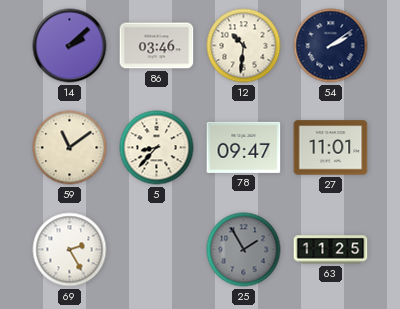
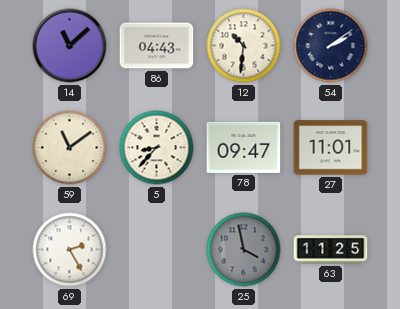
14: 2:08 -> 11:08
86: 03:46 -> 04:43
25: 1:55 -> 3:58
